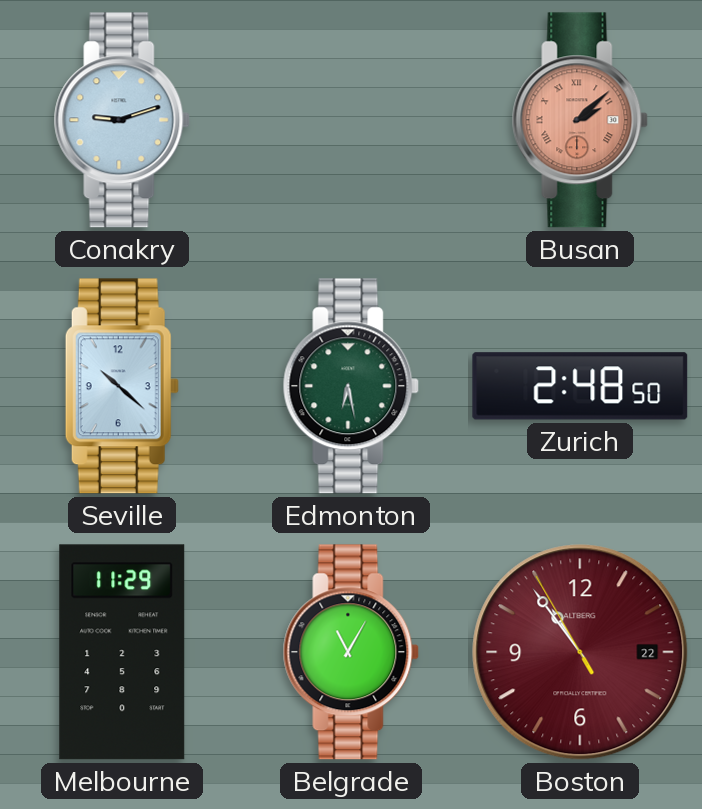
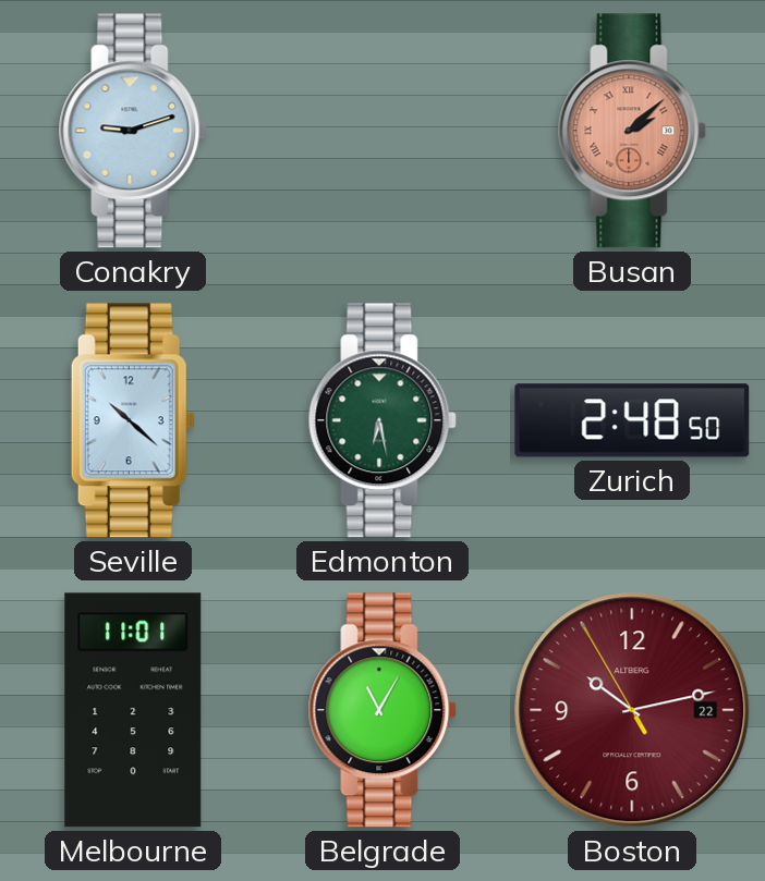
Melbourne: 11:29 -> 11:01
Boston: 10:53 -> 10:12
